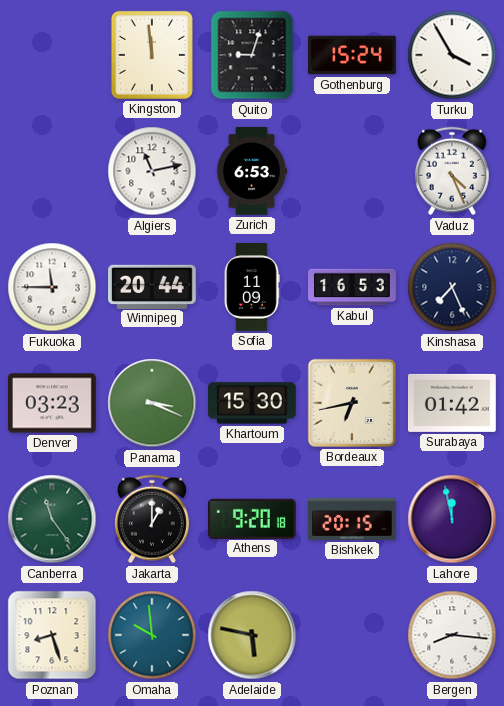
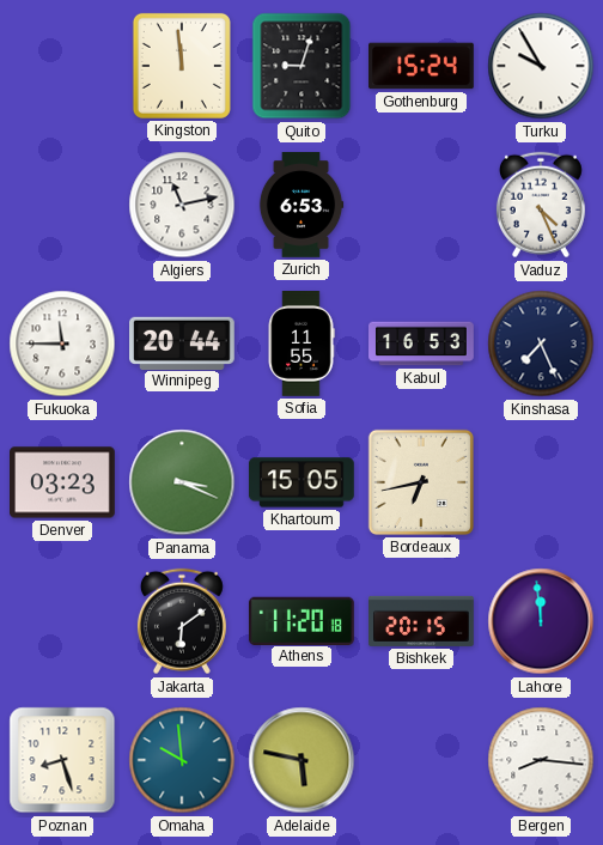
Turku: 3:55 -> 9:55
Sofia: 11:09 -> 11:55
Khartoum: 15:30 -> 15:05
Surabaya: 01:42 -> none
Canberra: 11:24 -> none
Jakarta: 1:00 -> 6:09
Athens: 9:20 -> 11:20
Lahore: 11:58 -> 11:59
